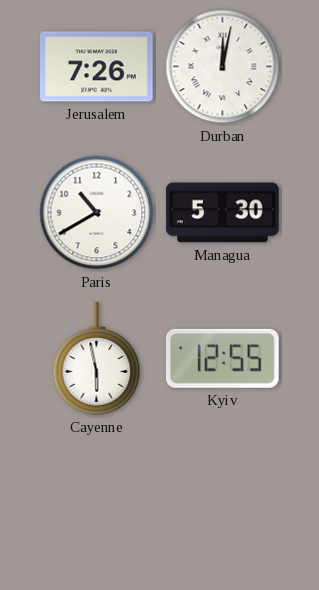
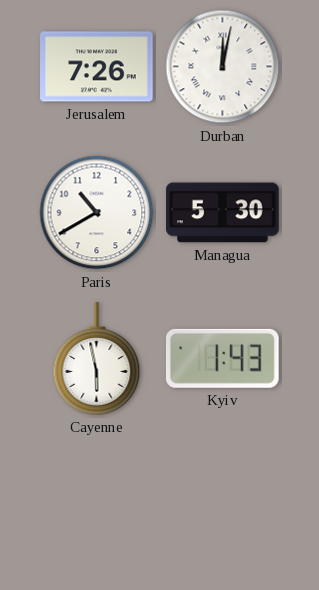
Kyiv: 12:55 -> 1:43
